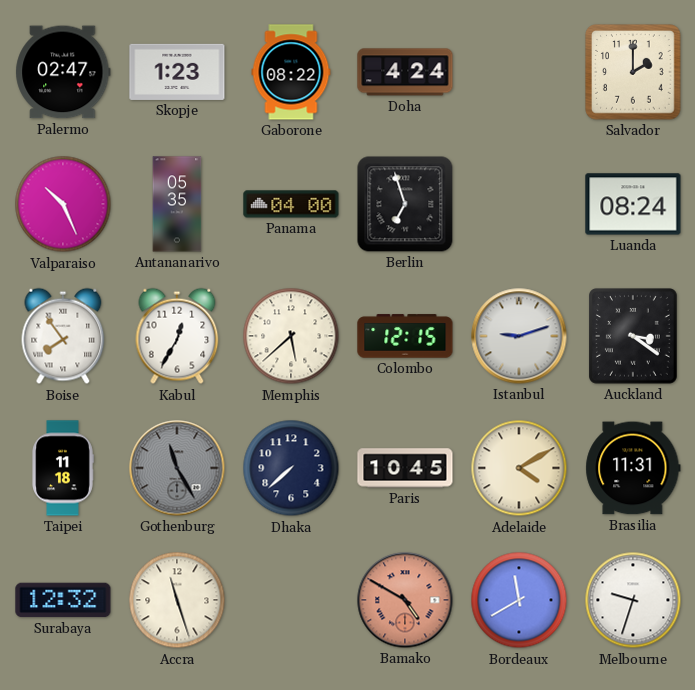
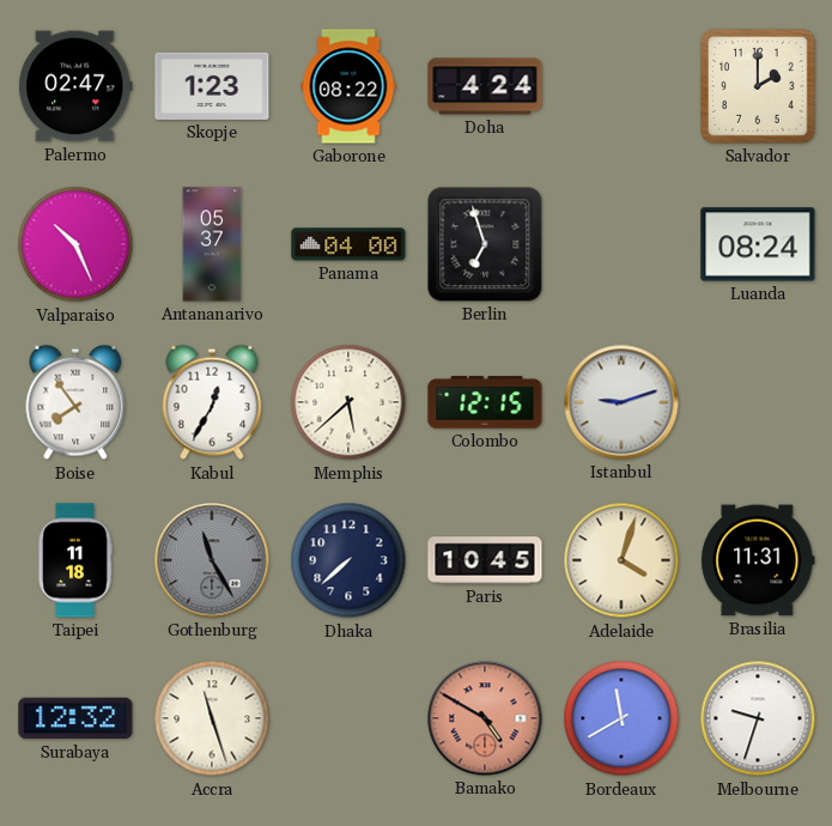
Antananarivo: 05:35 -> 05:37
Auckland: 3:21 -> none
Adelaide: 4:10 -> 4:03
